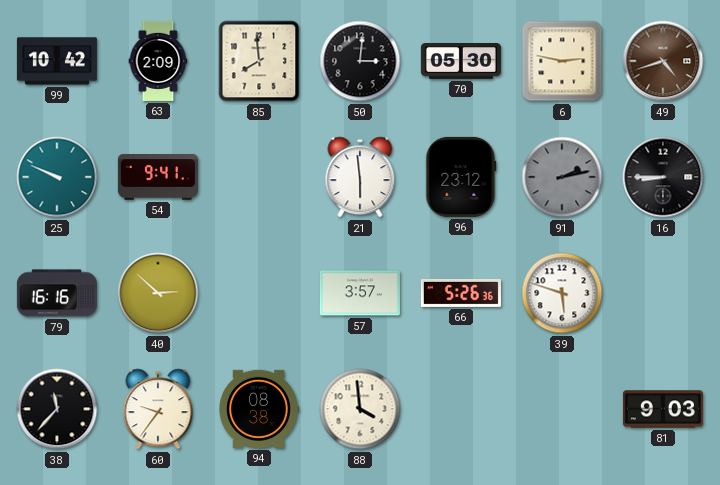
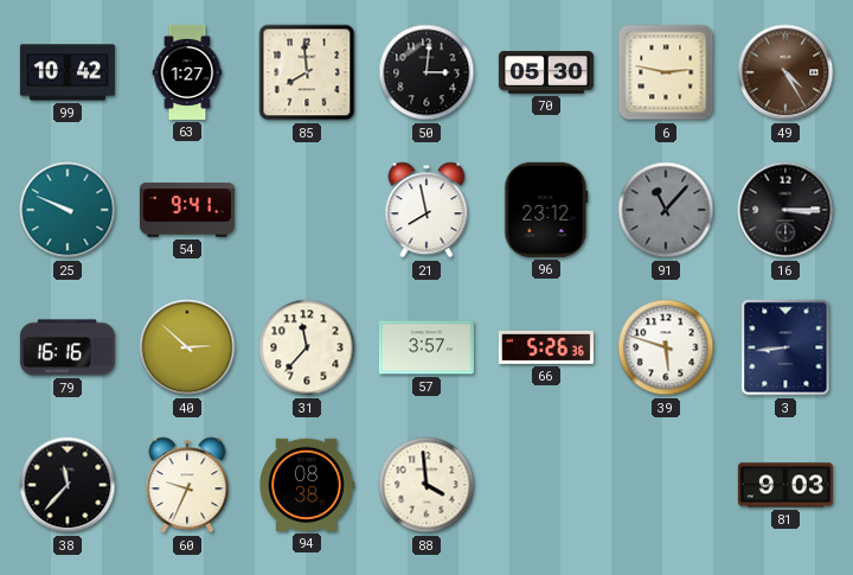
63: 2:09 -> 1:27
49: 4:42 -> 4:25
21: 5:59 -> 7:58
91: 2:13 -> 11:07
16: 8:45 -> 3:15
31: none -> 11:37
3: none -> 8:44
60: 9:36 -> 9:34
